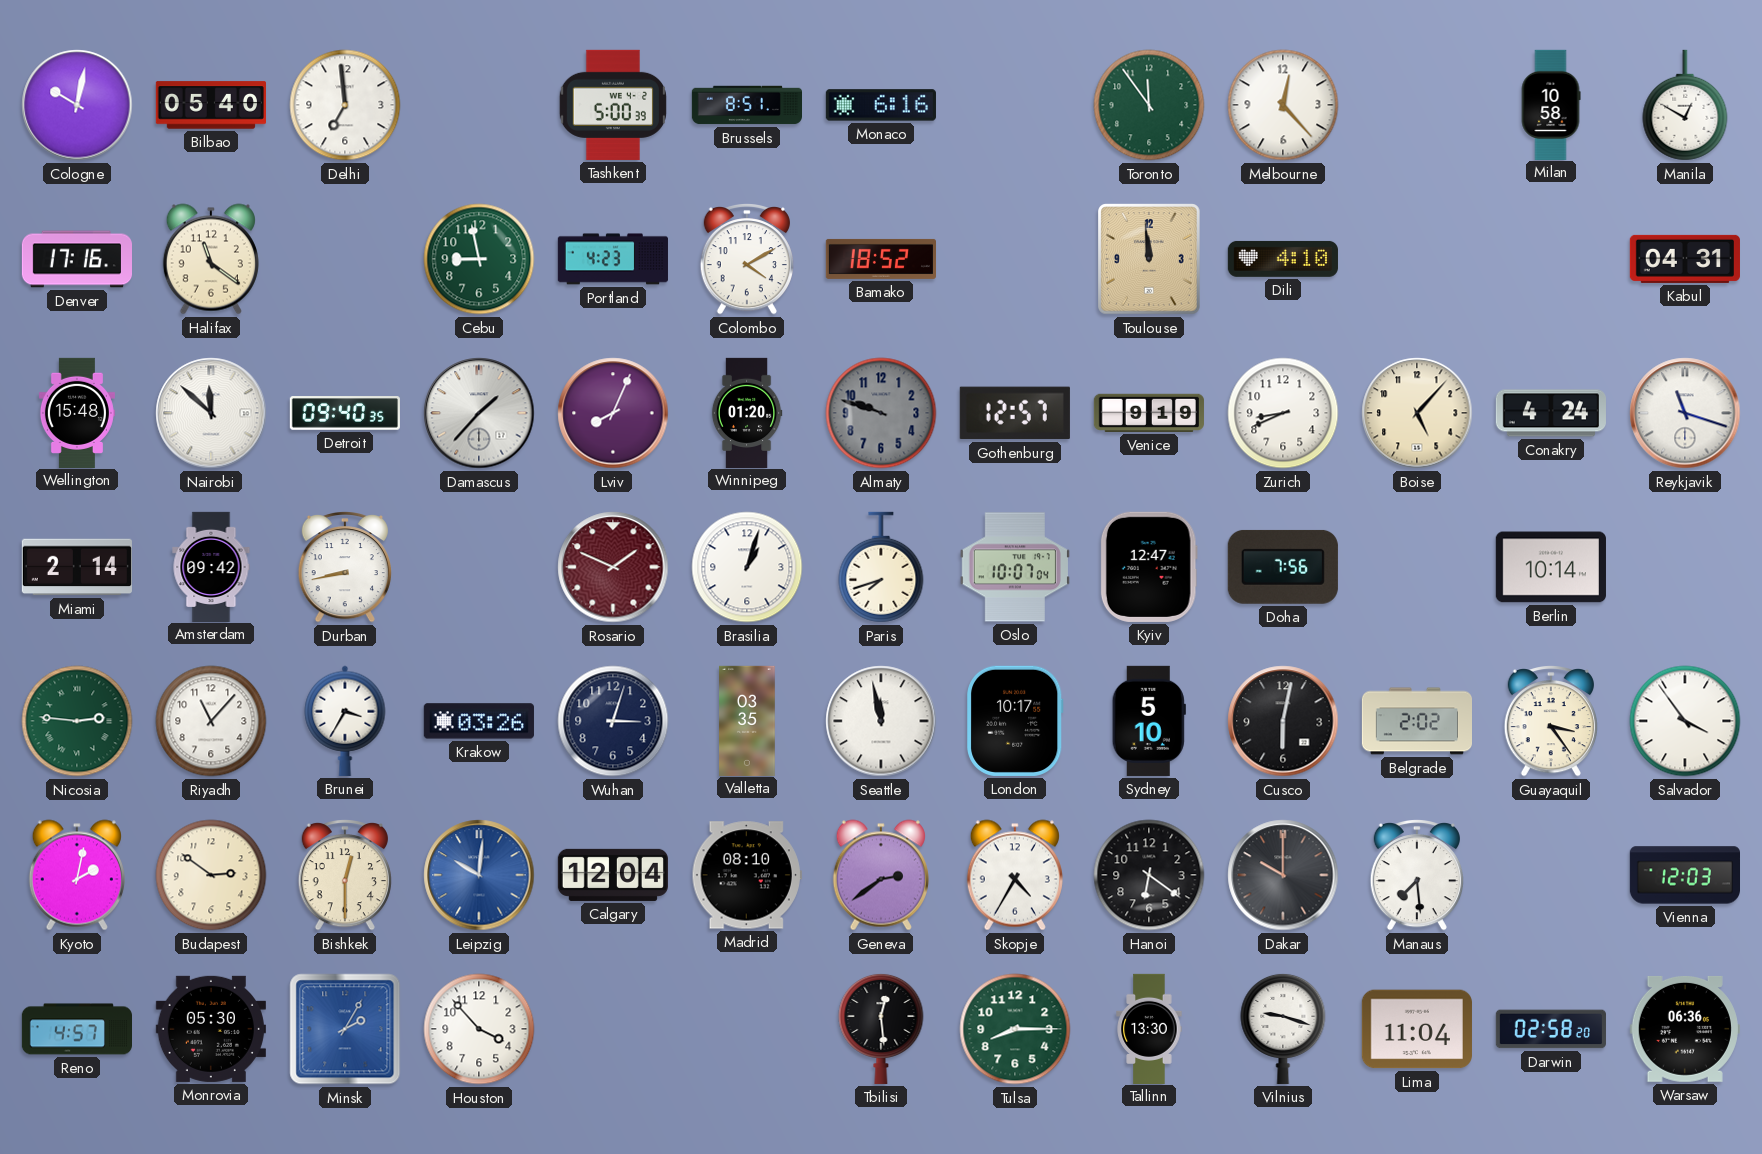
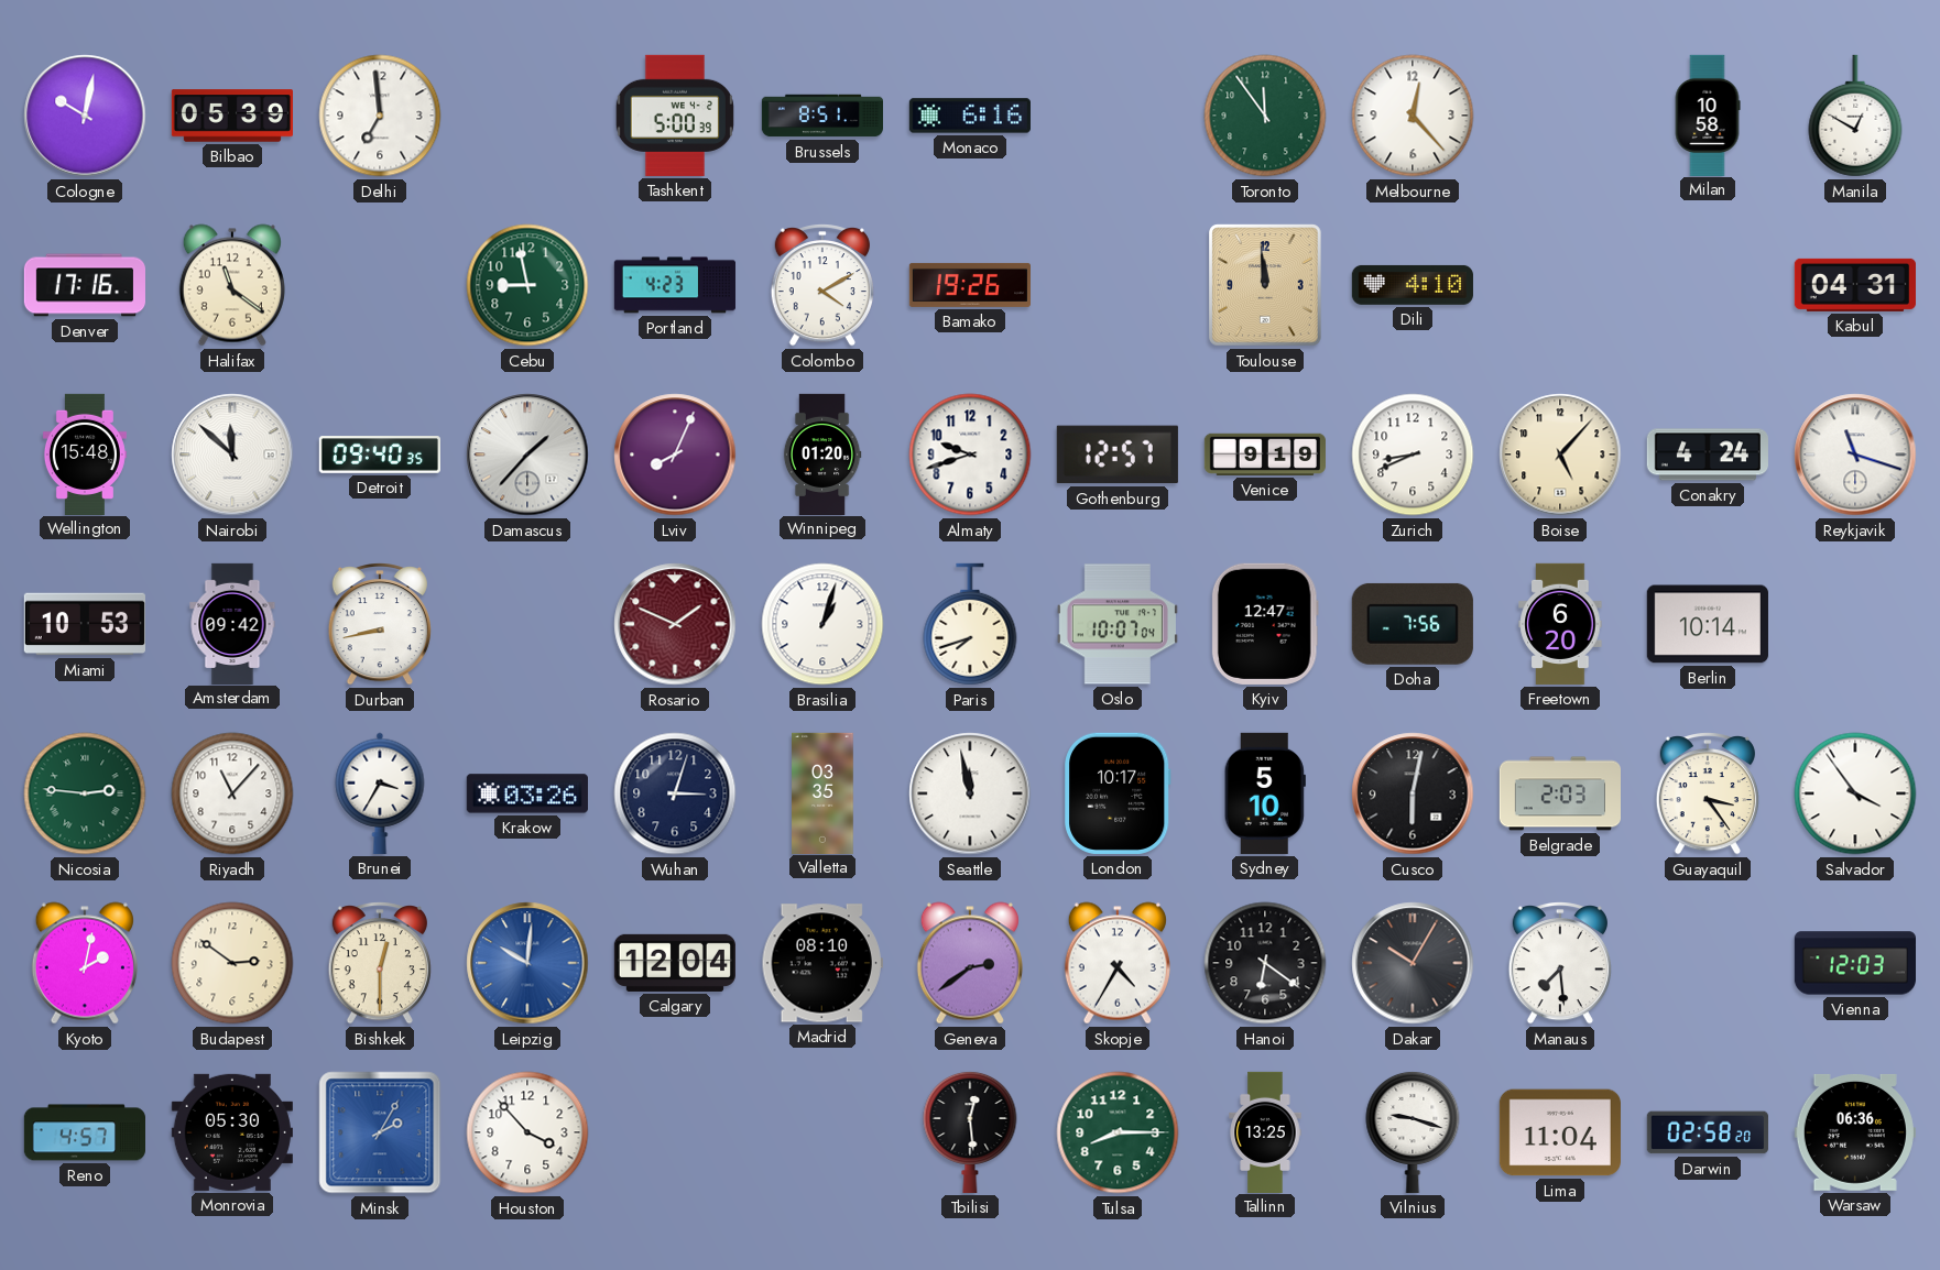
Bilbao: 05:40 -> 05:39
Bamako: 18:52 -> 19:26
Almaty: 9:48 -> 9:42
Almaty dial: grey -> white
Miami: 2:14 -> 10:53
Freetown: none -> 6:20
Belgrade: 2:02 -> 2:03
Dakar: 10:00 -> 10:05
Tallinn: 13:30 -> 13:25
